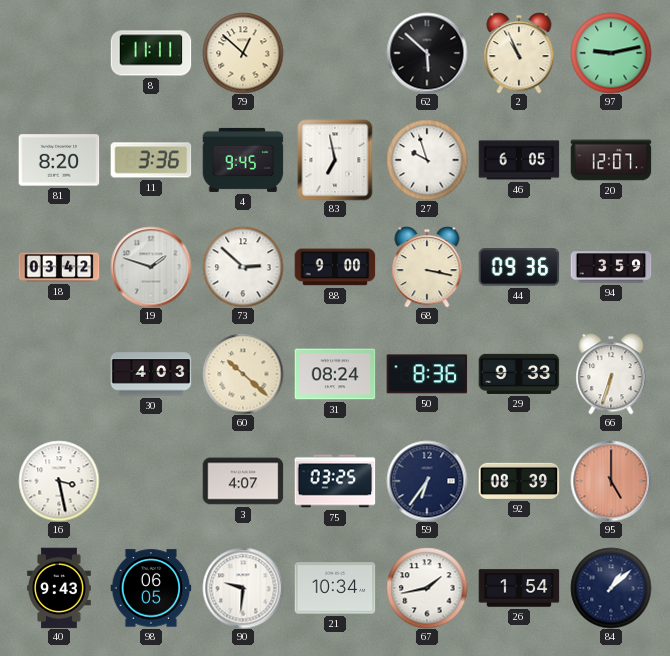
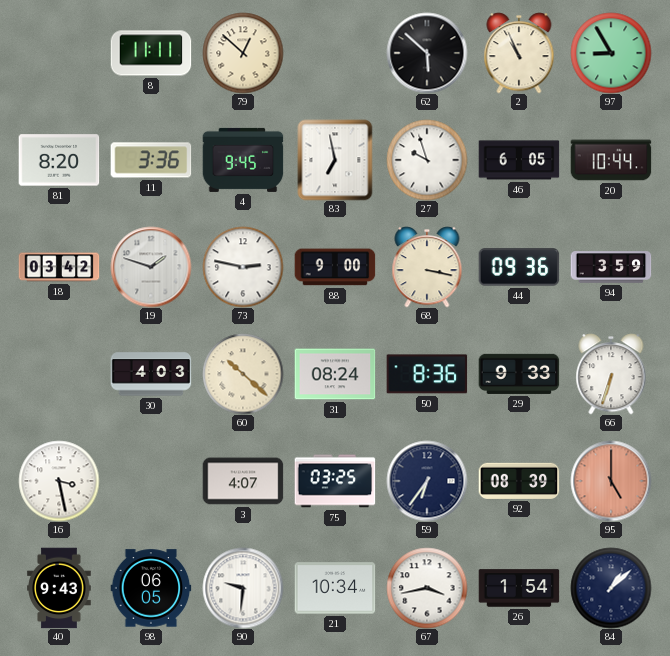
97: 9:13 -> 8:55
20: 12:07 -> 10:44
73: 2:52 -> 2:47
67: 1:43 -> 3:43
